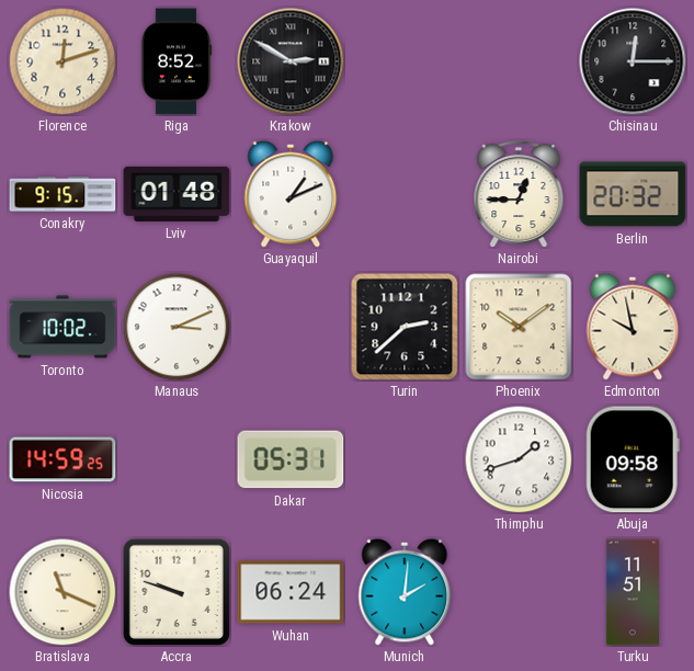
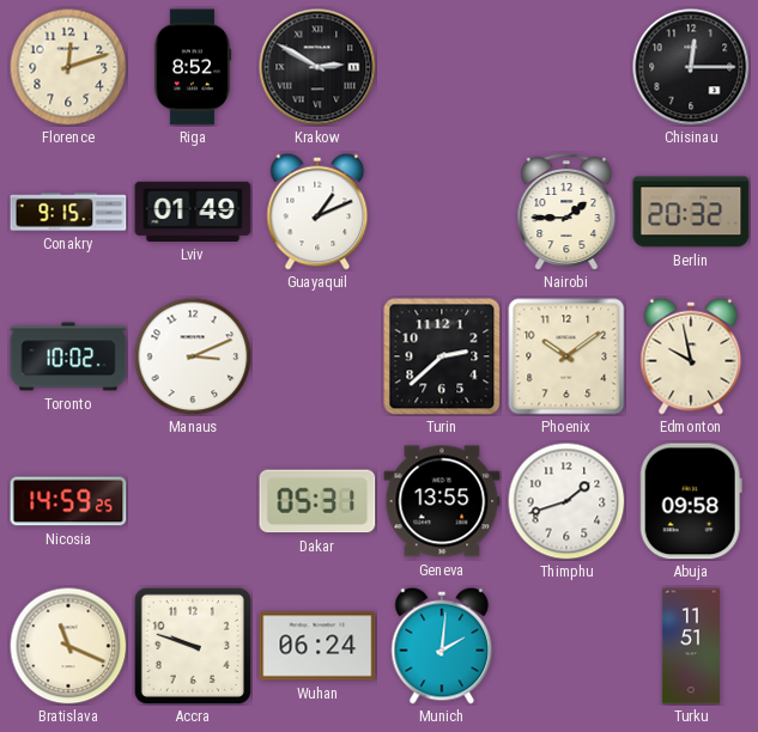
Lviv: 01:48 -> 01:49
Nairobi: 12:45 -> 1:45
Geneva: none -> 13:55
